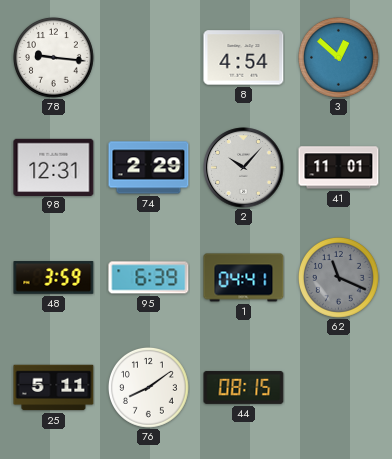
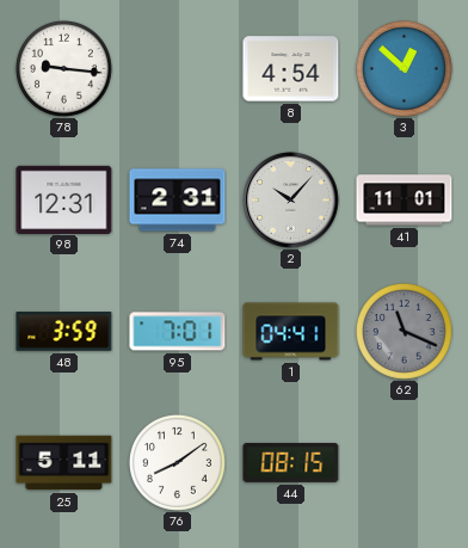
74: 2:29 -> 2:31
95: 6:39 -> 7:01
